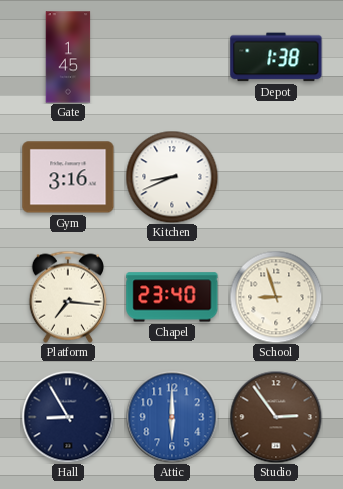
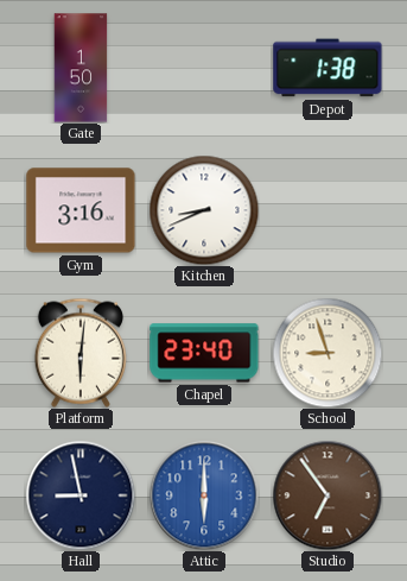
Gate: 1:45 -> 1:50
Platform: 7:16 -> 6:01
Hall: 8:55 -> 8:58
Studio: 2:54 -> 6:54
